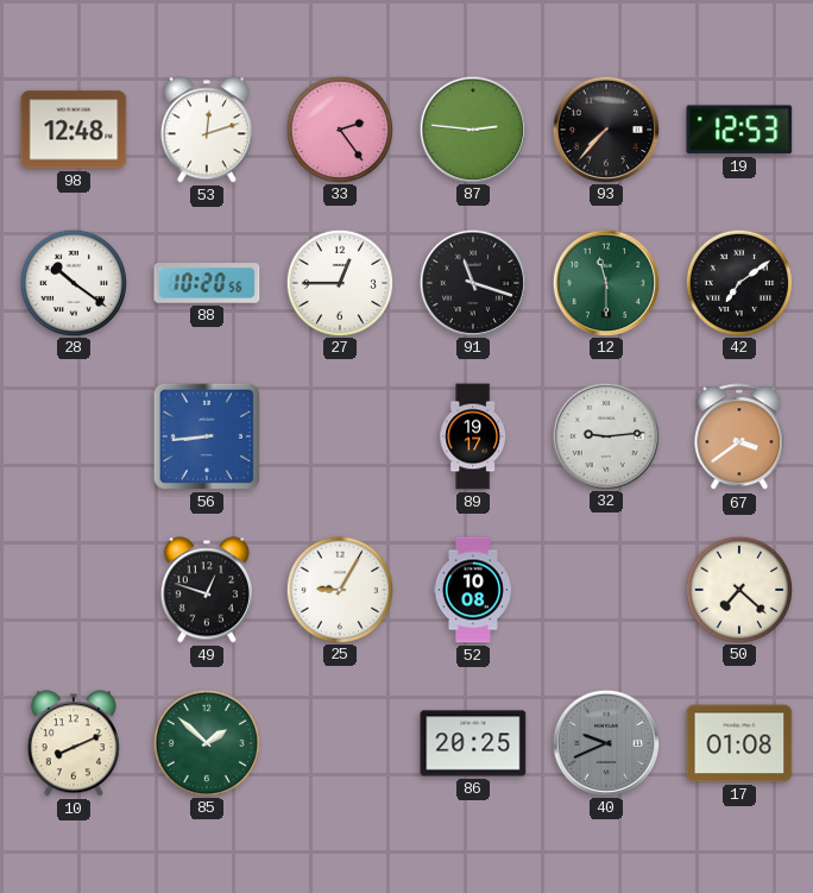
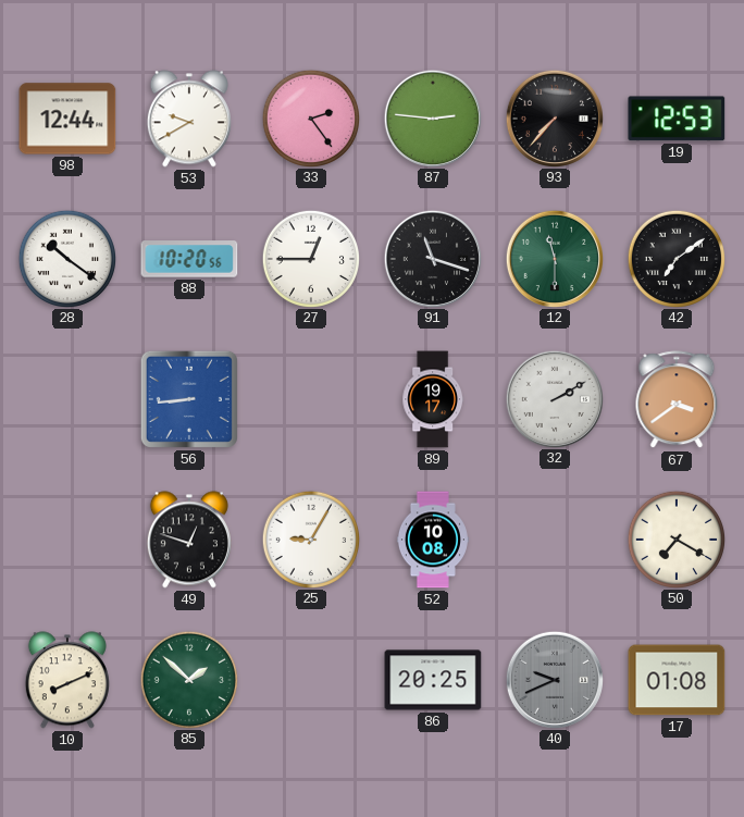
98: 12:48 -> 12:44
53: 12:12 -> 9:40
32: 9:14 -> 2:10
50: 7:22 -> 7:20
